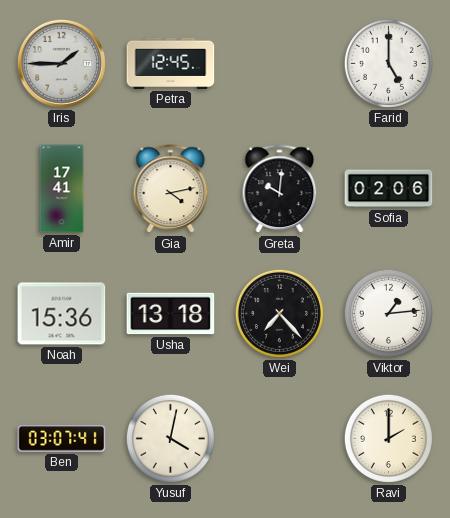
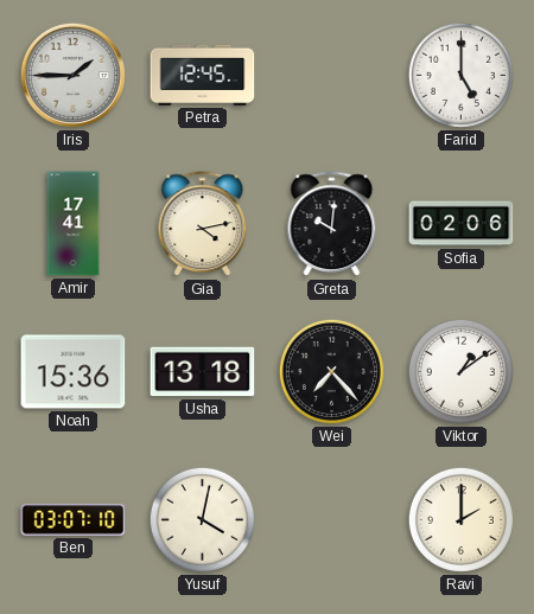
Viktor: 1:14 -> 1:09
Ben: 03:07:41 -> 03:07:10
